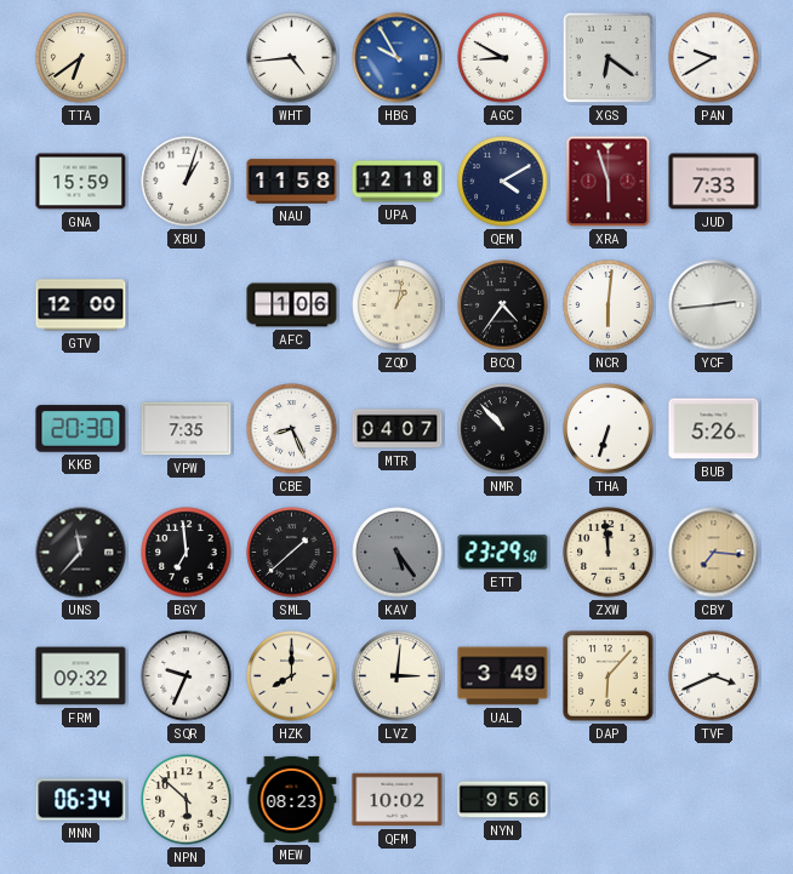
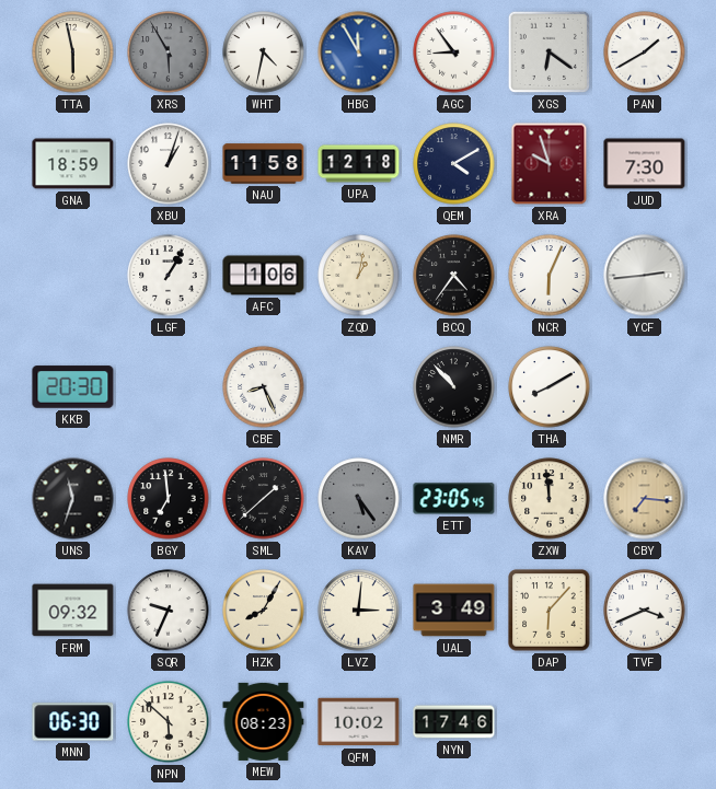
TTA: 6:39 -> 5:58
XRS: none -> 5:55
WHT: 4:44 -> 4:32
HBG: 9:55 -> 11:55
AGC: 8:50 -> 8:54
PAN: 9:40 -> 1:40
GNA: 15:59 -> 18:59
XRA: 5:57 -> 9:57
JUD: 7:33 -> 7:30
GTV: 12:00 -> none
LGF: none -> 1:05
NCR: 6:01 -> 6:04
VPW: 7:35 -> none
MTR: 04:07 -> none
THA: 6:33 -> 8:10
BUB: 5:26 -> none
UNS: 11:37 -> 11:33
ETT: 23:29 -> 23:05
HZK: 8:00 -> 8:05
MNN: 06:34 -> 06:30
NYN: 9:56 -> 17:46
